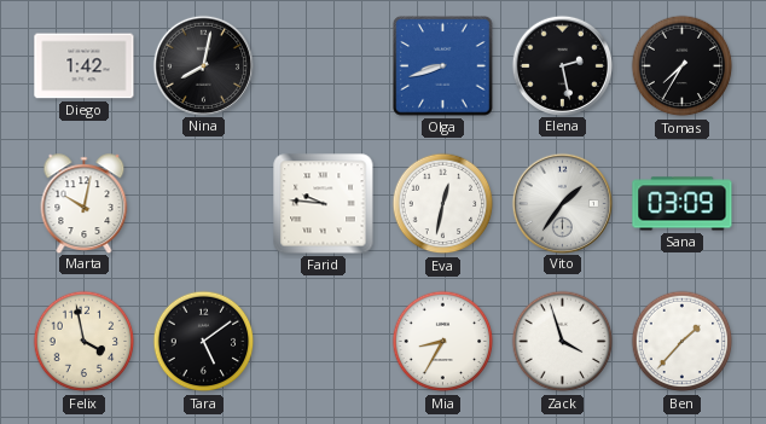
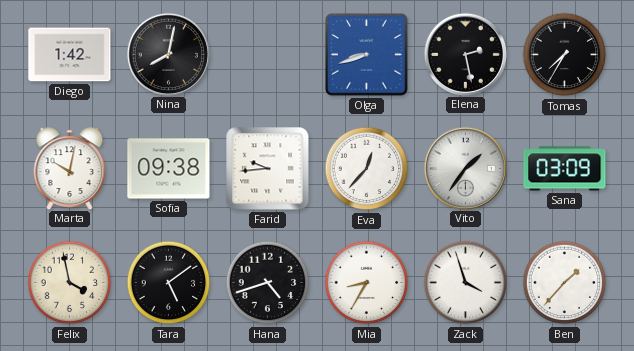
Sofia: none -> 09:38
Farid: 9:46 -> 9:44
Eva: 12:32 -> 12:37
Hana: none -> 4:42
